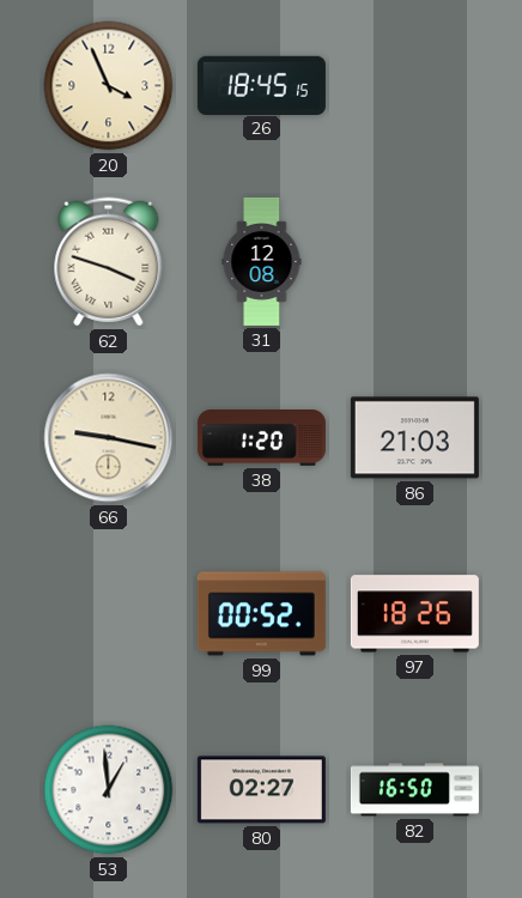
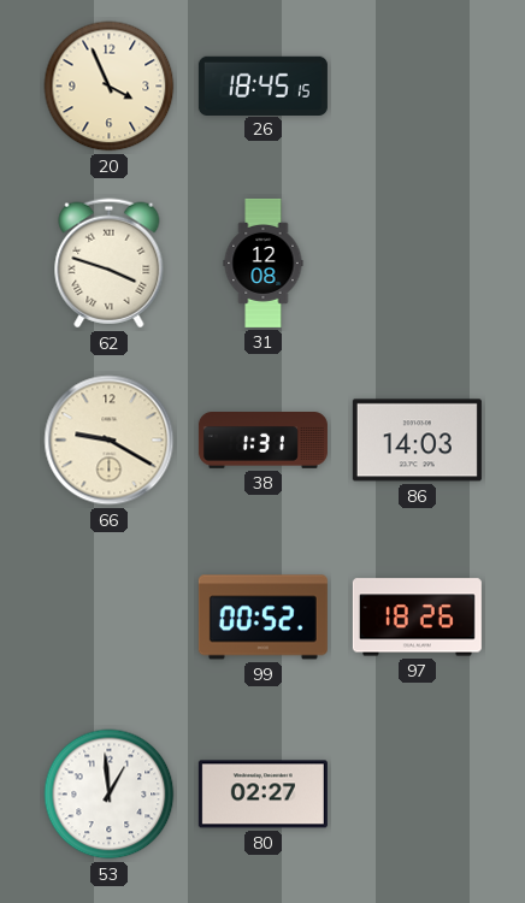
66: 9:17 -> 9:20
38: 1:20 -> 1:31
86: 21:03 -> 14:03
82: 16:50 -> none
